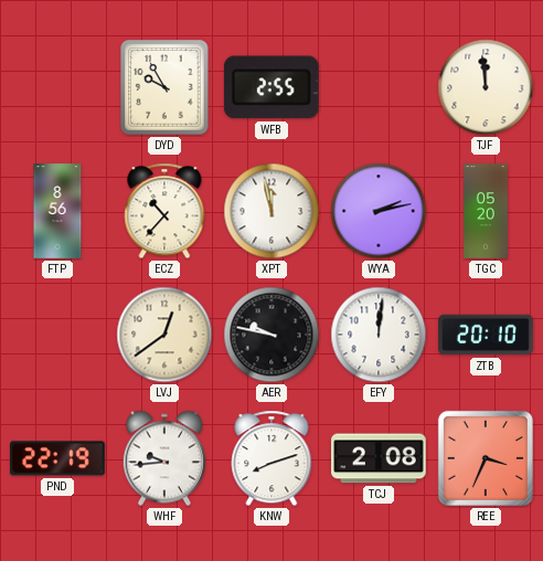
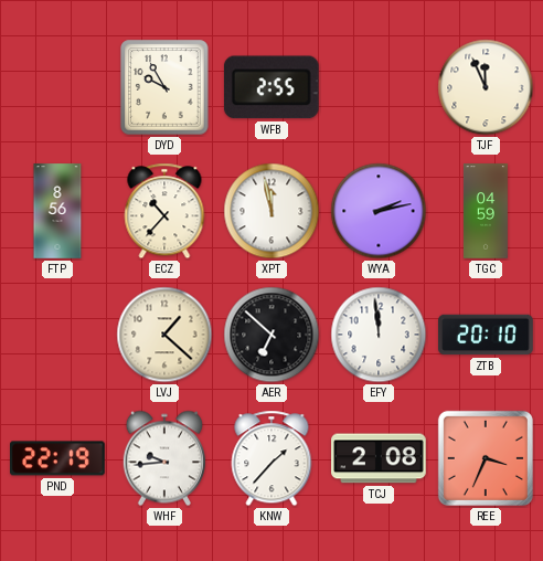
TJF: 11:59 -> 11:56
TGC: 05:20 -> 04:59
LVJ: 12:39 -> 1:22
AER: 9:47 -> 6:52
EFY: 12:01 -> 11:59
KNW: 8:12 -> 1:37
